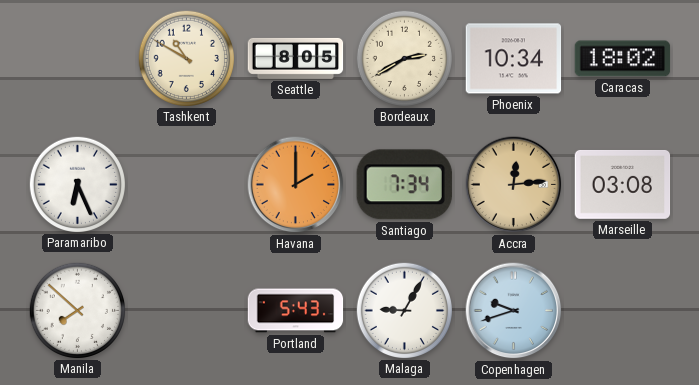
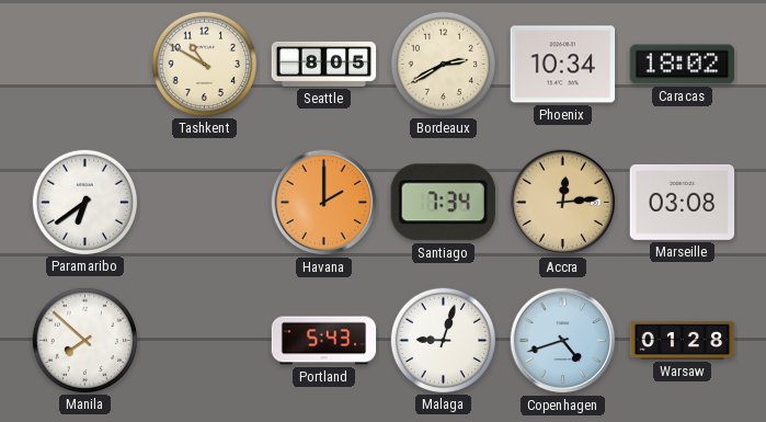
Paramaribo: 6:26 -> 6:39
Malaga: 9:05 -> 9:03
Copenhagen: 9:42 -> 4:42
Warsaw: none -> 01:28
